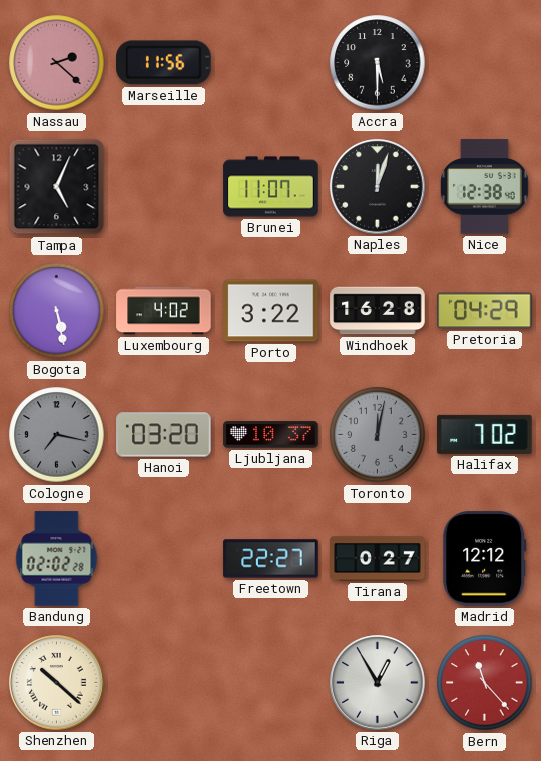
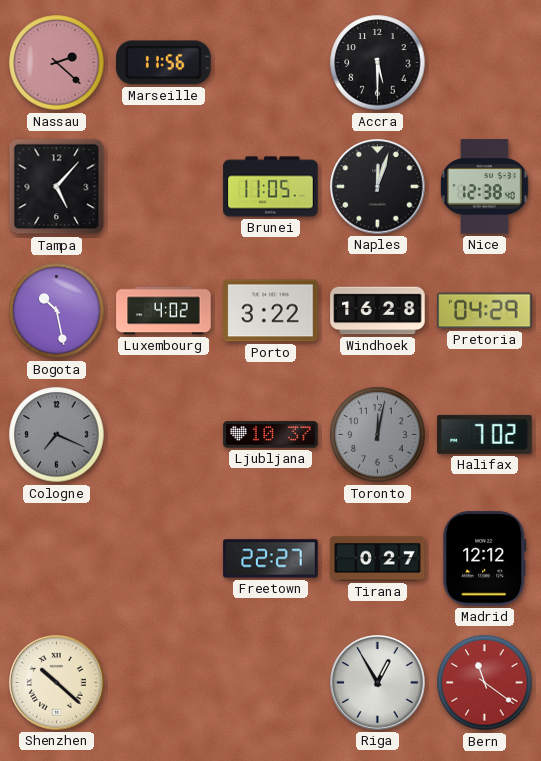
Tampa: 5:04 -> 5:07
Brunei: 11:07 -> 11:05
Bogota: 5:28 -> 10:28
Cologne: 7:17 -> 7:19
Hanoi: 03:20 -> none
Bandung: 02:02 -> none
Bern: 11:23 -> 11:21
